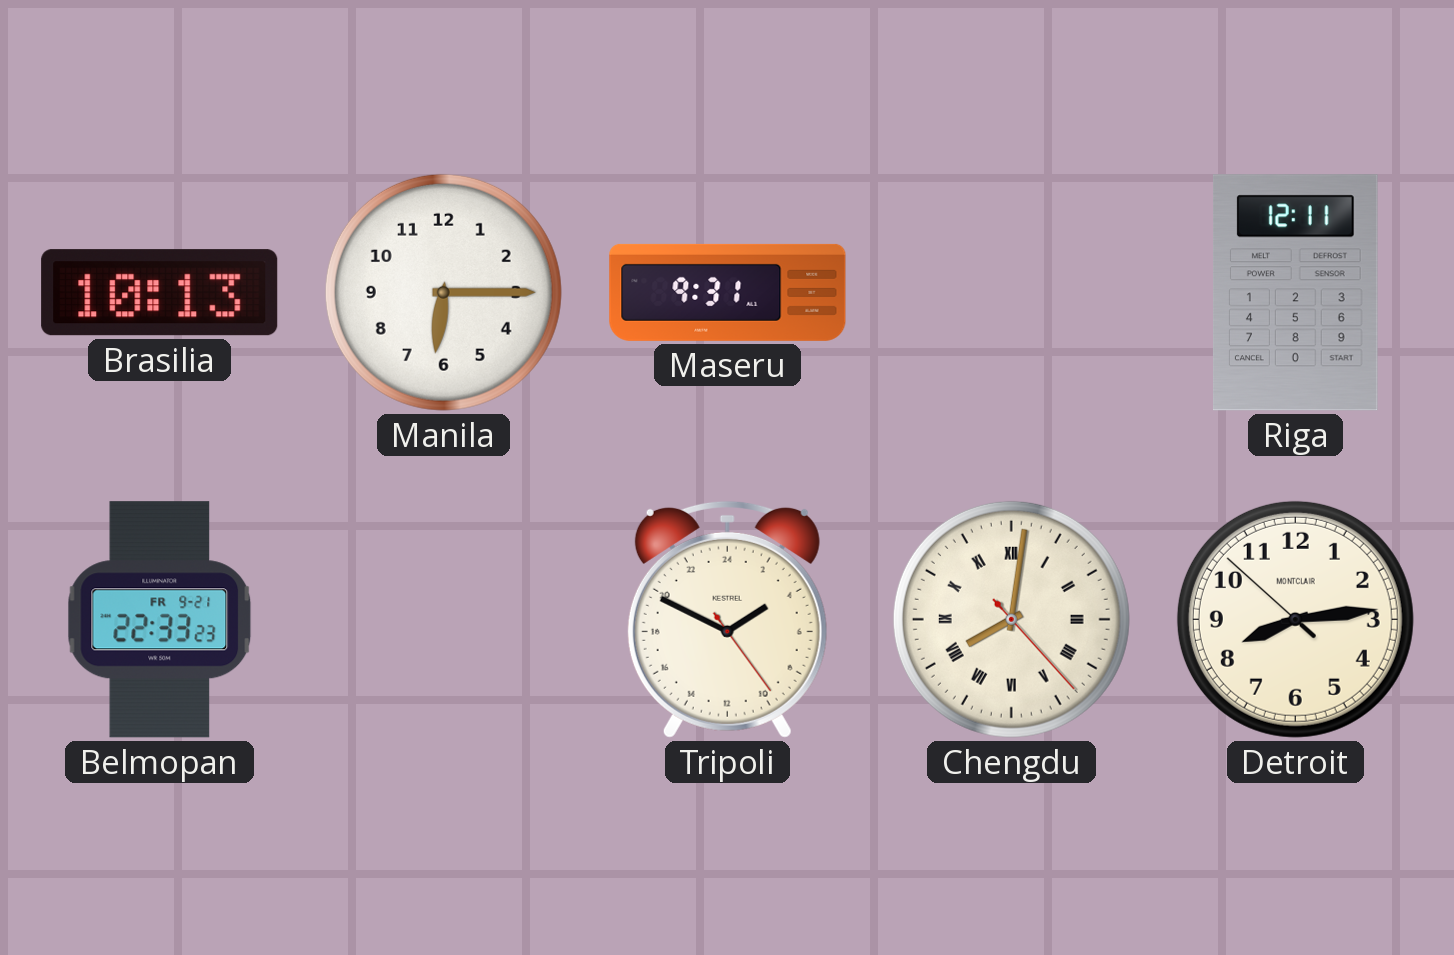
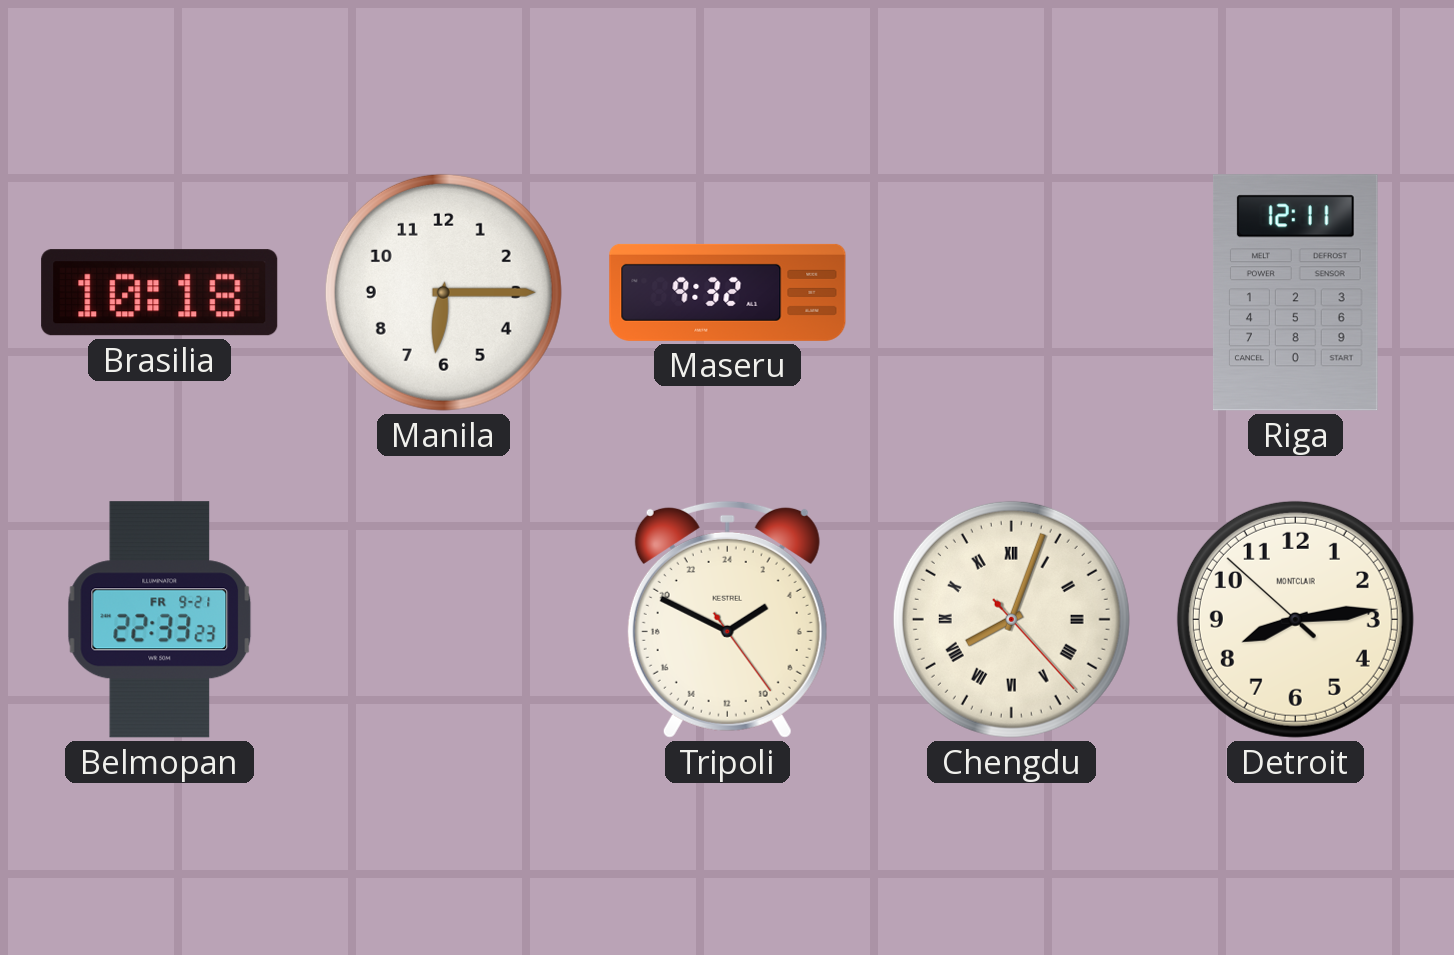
Brasilia: 10:13 -> 10:18
Maseru: 9:31 -> 9:32
Chengdu: 8:01 -> 8:03
